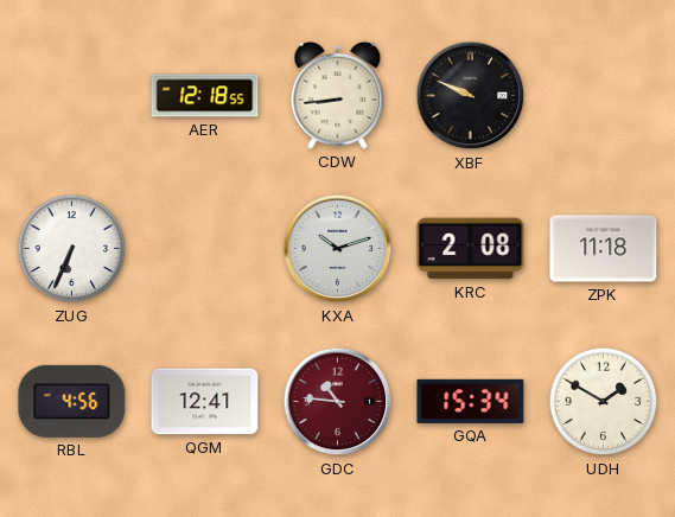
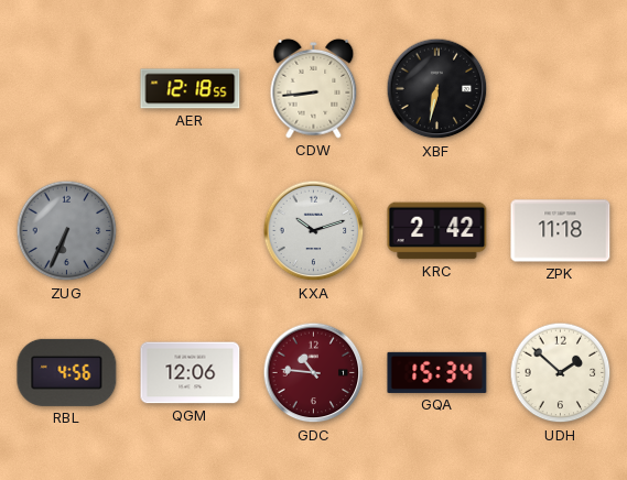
XBF: 9:49 -> 6:32
ZUG dial: white -> grey
KRC: 2:08 -> 2:42
QGM: 12:41 -> 12:06
UDH: 1:50 -> 1:52
